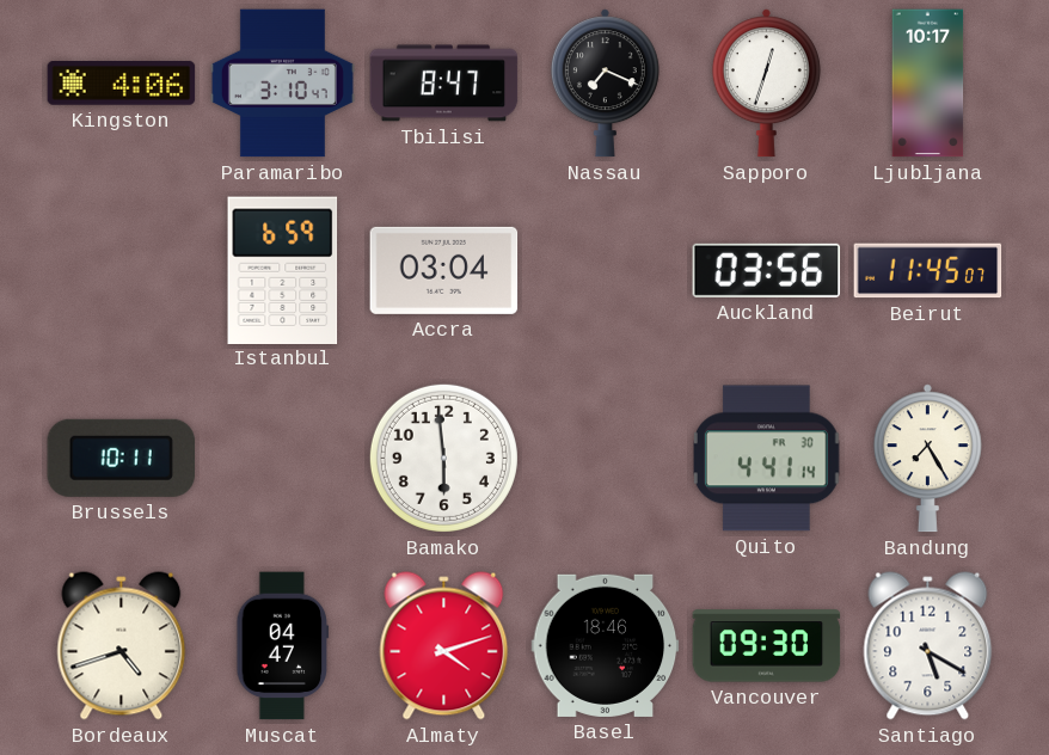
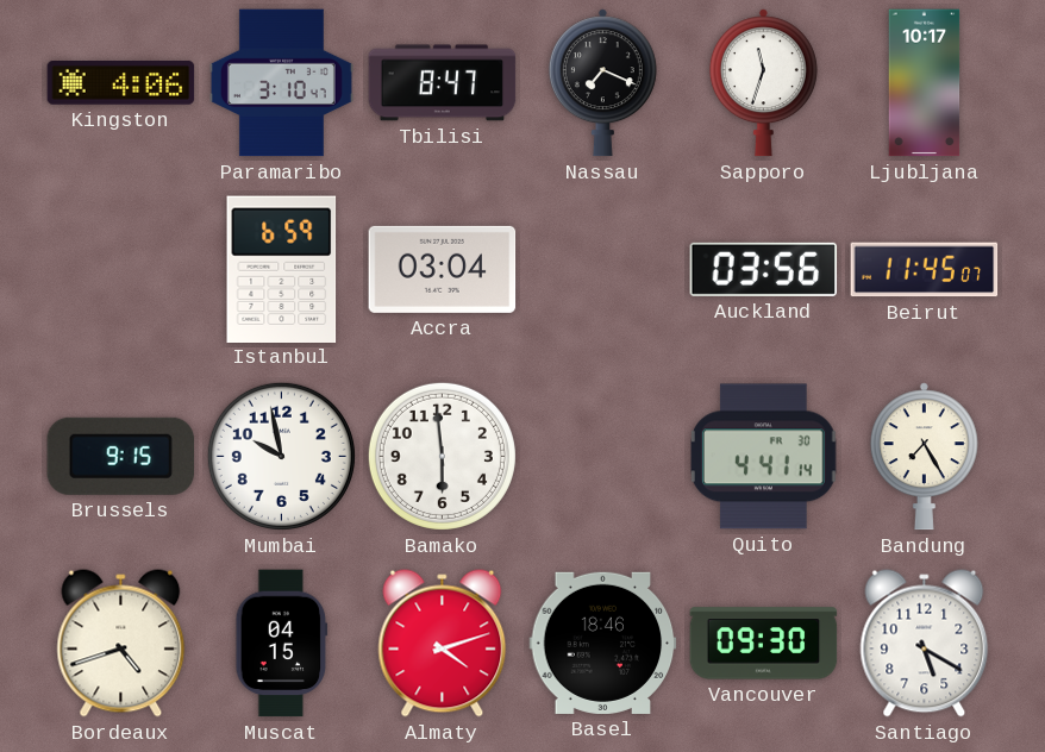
Sapporo: 12:33 -> 11:33
Brussels: 10:11 -> 9:15
Mumbai: none -> 9:58
Muscat: 04:47 -> 04:15
